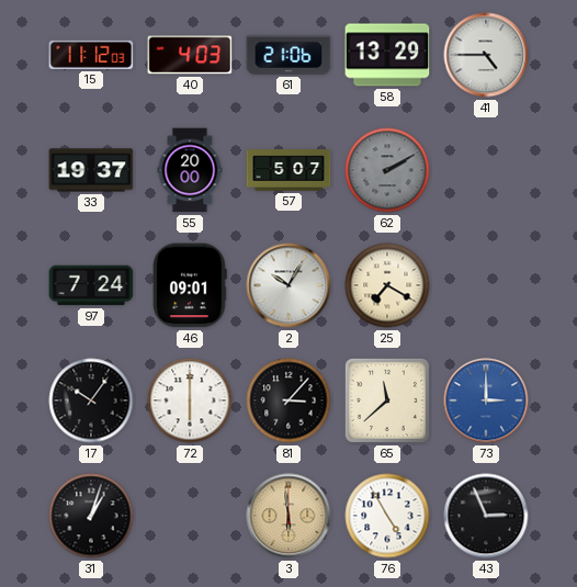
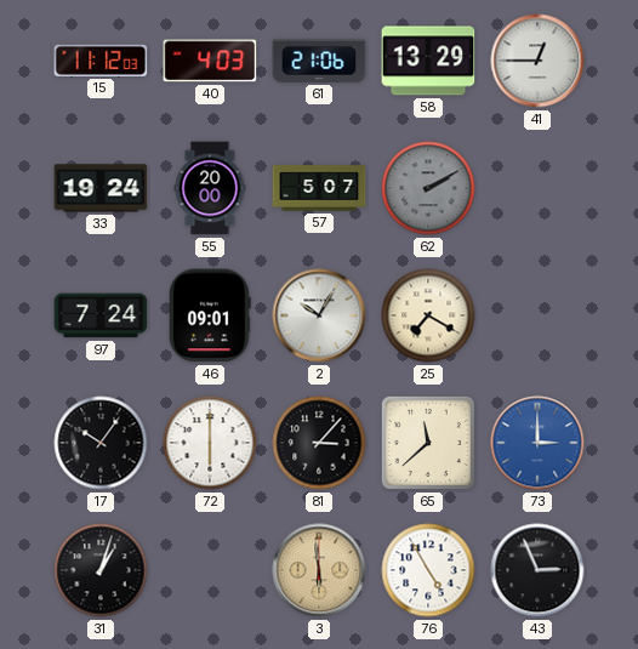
41: 4:45 -> 12:45
33: 19:37 -> 19:24
